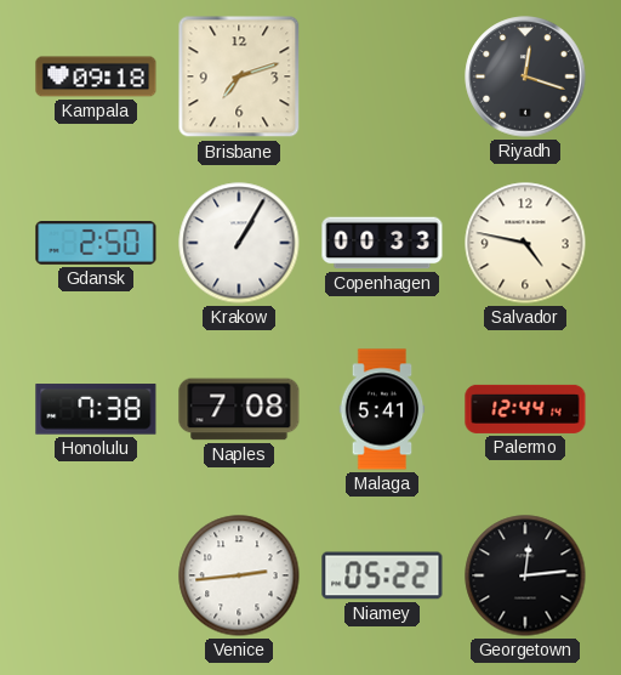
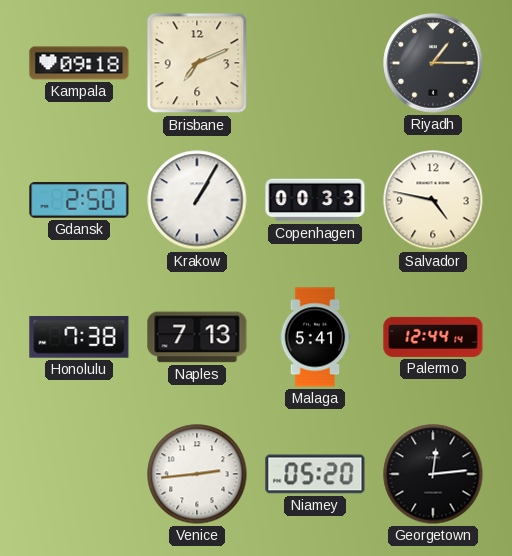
Brisbane: 7:12 -> 7:11
Riyadh: 12:18 -> 1:15
Naples: 7:08 -> 7:13
Niamey: 05:22 -> 05:20
